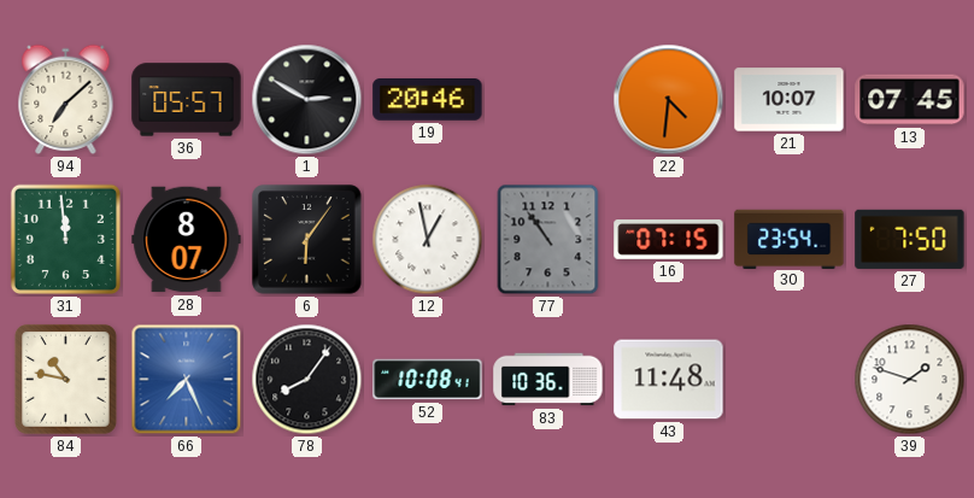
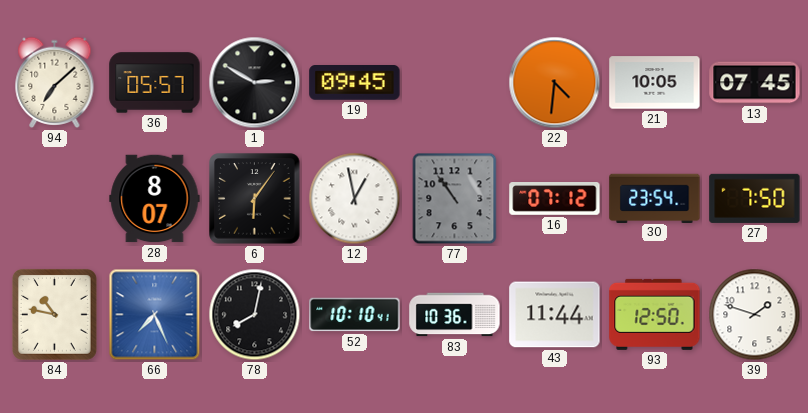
19: 20:46 -> 09:45
21: 10:07 -> 10:05
31: 11:59 -> none
16: 07:15 -> 07:12
78: 8:06 -> 8:02
52: 10:08 -> 10:10
43: 11:48 -> 11:44
93: none -> 12:50
